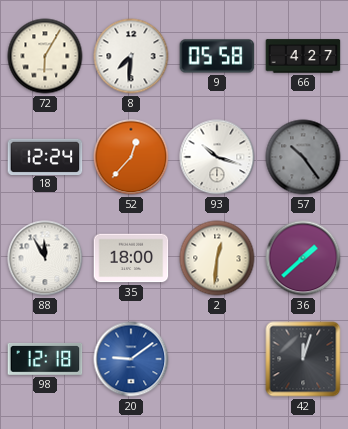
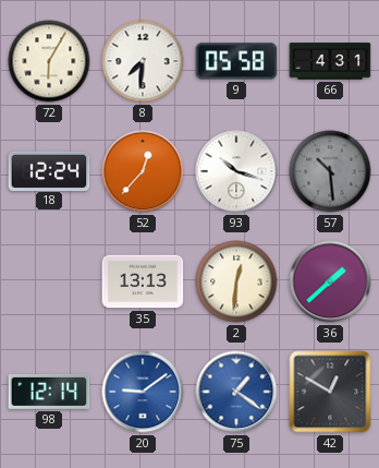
66: 4:27 -> 4:31
57: 10:24 -> 10:29
88: 11:55 -> none
35: 18:00 -> 13:13
98: 12:18 -> 12:14
75: none -> 1:21
42: 12:03 -> 12:50
